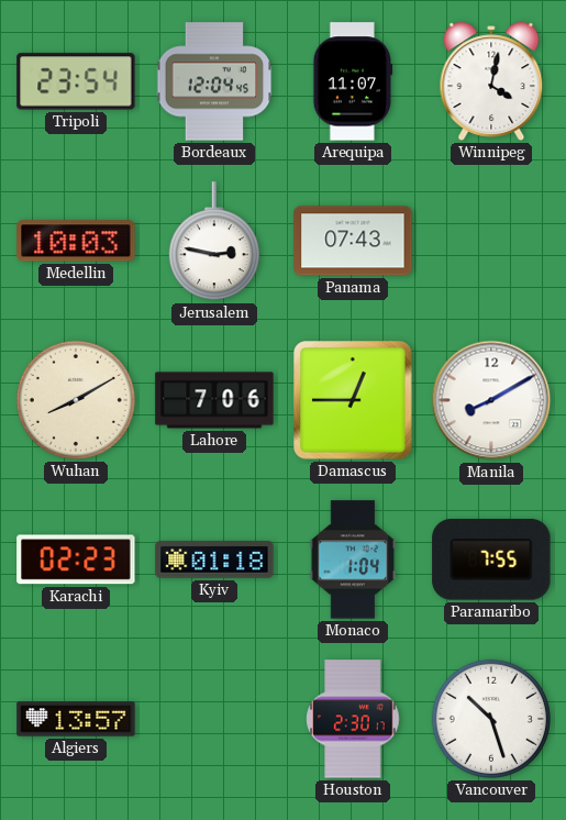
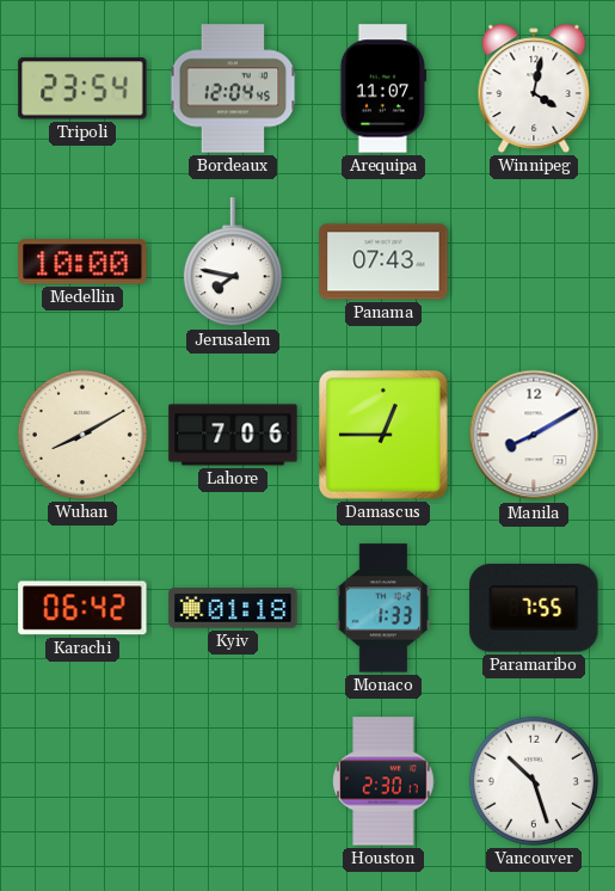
Medellin: 10:03 -> 10:00
Jerusalem: 2:47 -> 7:47
Karachi: 02:23 -> 06:42
Monaco: 1:04 -> 1:33
Algiers: 13:57 -> none
